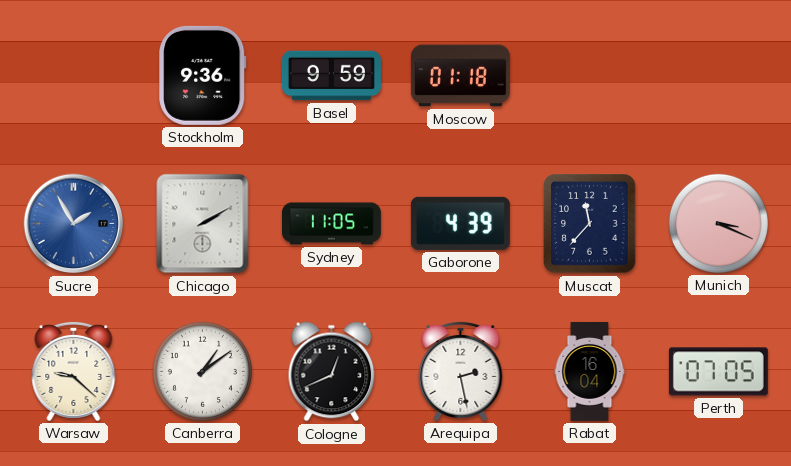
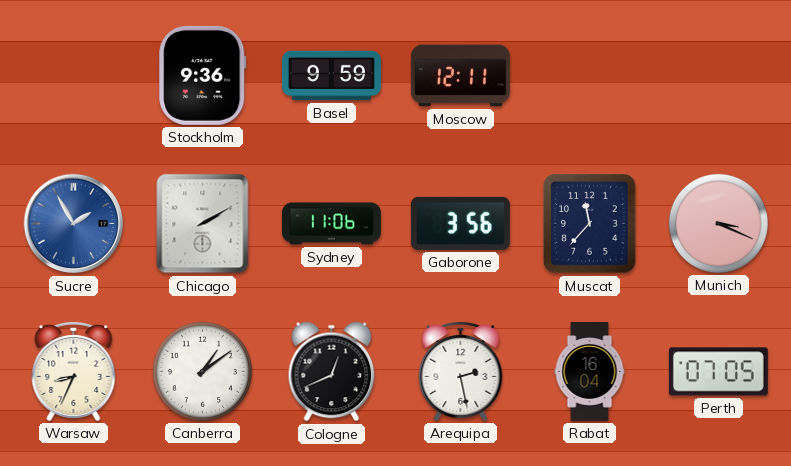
Moscow: 01:18 -> 12:11
Sydney: 11:05 -> 11:06
Gaborone: 4:39 -> 3:56
Warsaw: 9:22 -> 8:34
